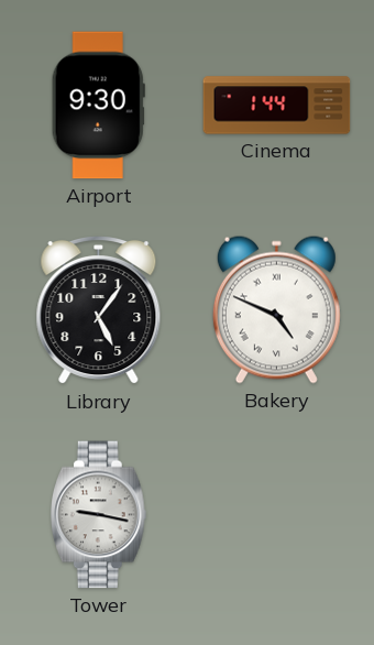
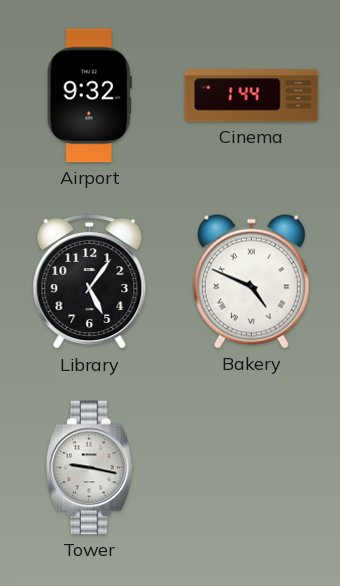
Airport: 9:30 -> 9:32
